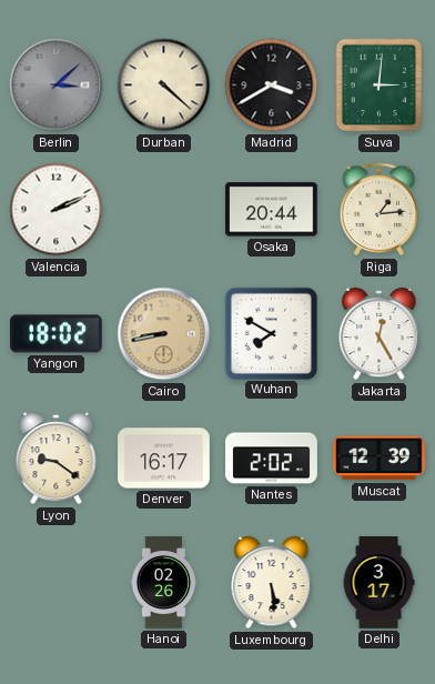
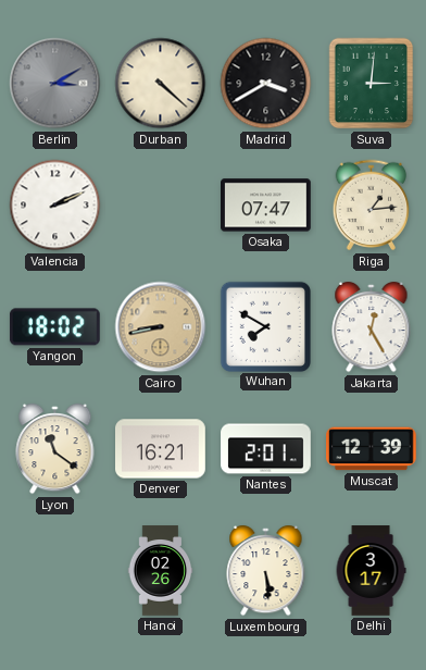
Berlin: 3:08 -> 3:10
Osaka: 20:44 -> 07:47
Lyon: 9:21 -> 11:21
Denver: 16:17 -> 16:21
Nantes: 2:02 -> 2:01
